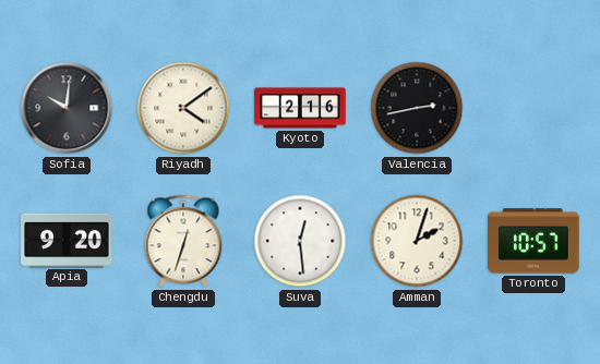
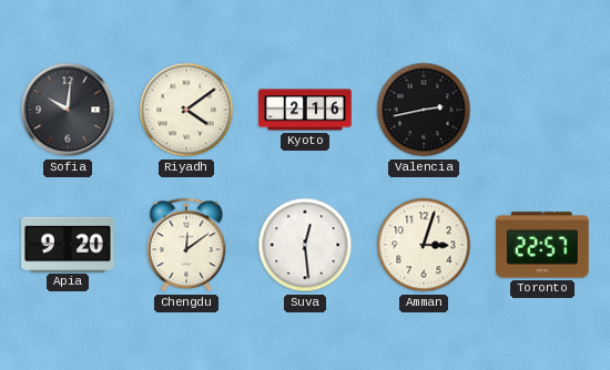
Chengdu: 12:33 -> 12:09
Amman: 2:03 -> 3:03
Toronto: 10:57 -> 22:57
